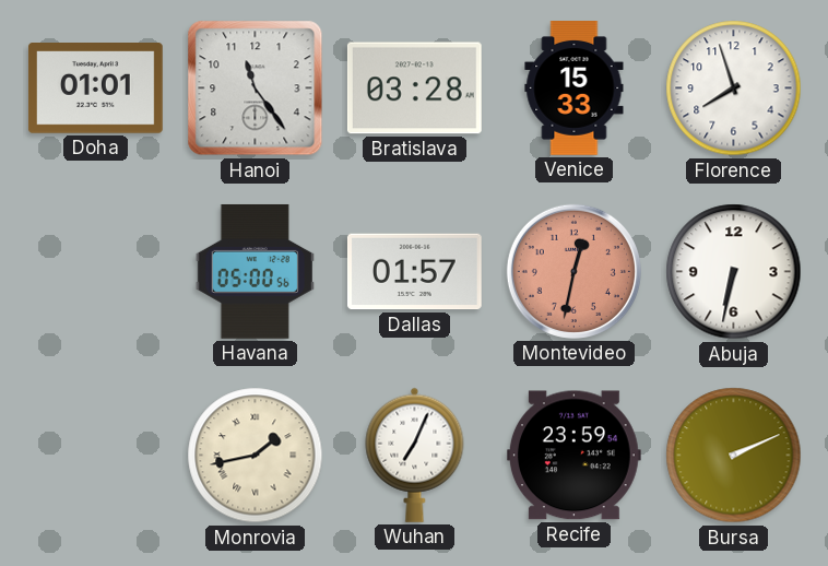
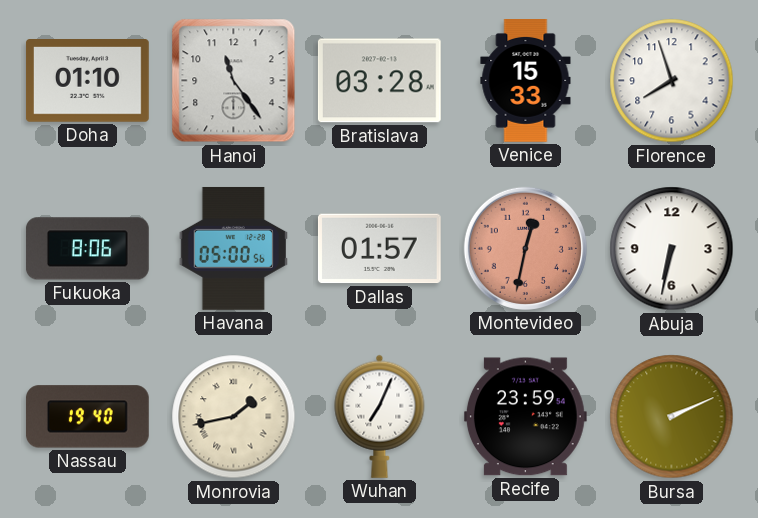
Doha: 01:01 -> 01:10
Fukuoka: none -> 8:06
Nassau: none -> 19:40
